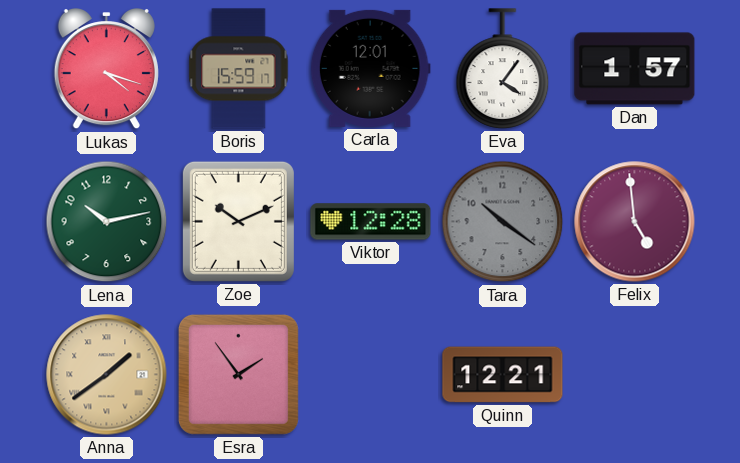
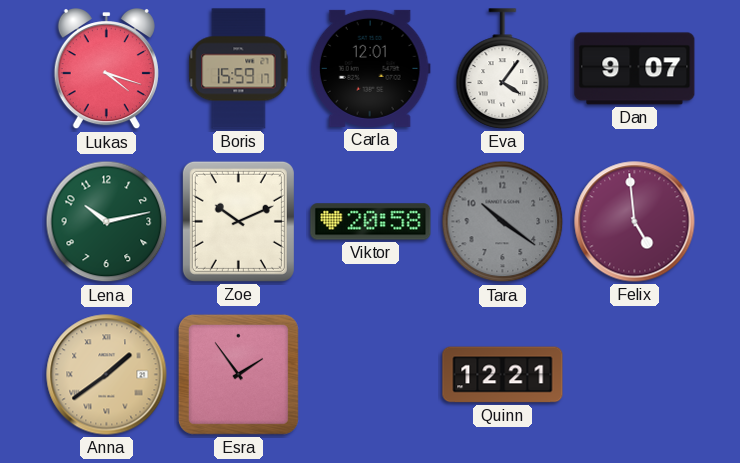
Dan: 1:57 -> 9:07
Viktor: 12:28 -> 20:58
